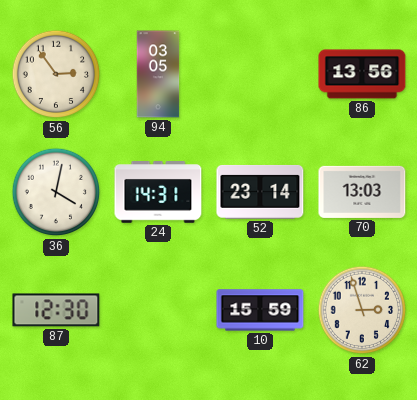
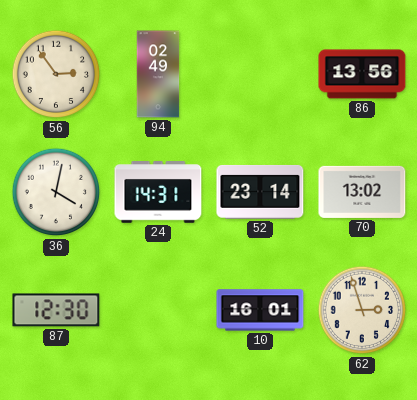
94: 03:05 -> 02:49
70: 13:03 -> 13:02
10: 15:59 -> 16:01
